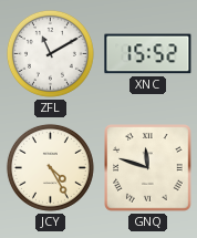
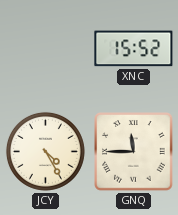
ZFL: 11:10 -> none
GNQ: 11:48 -> 11:45
